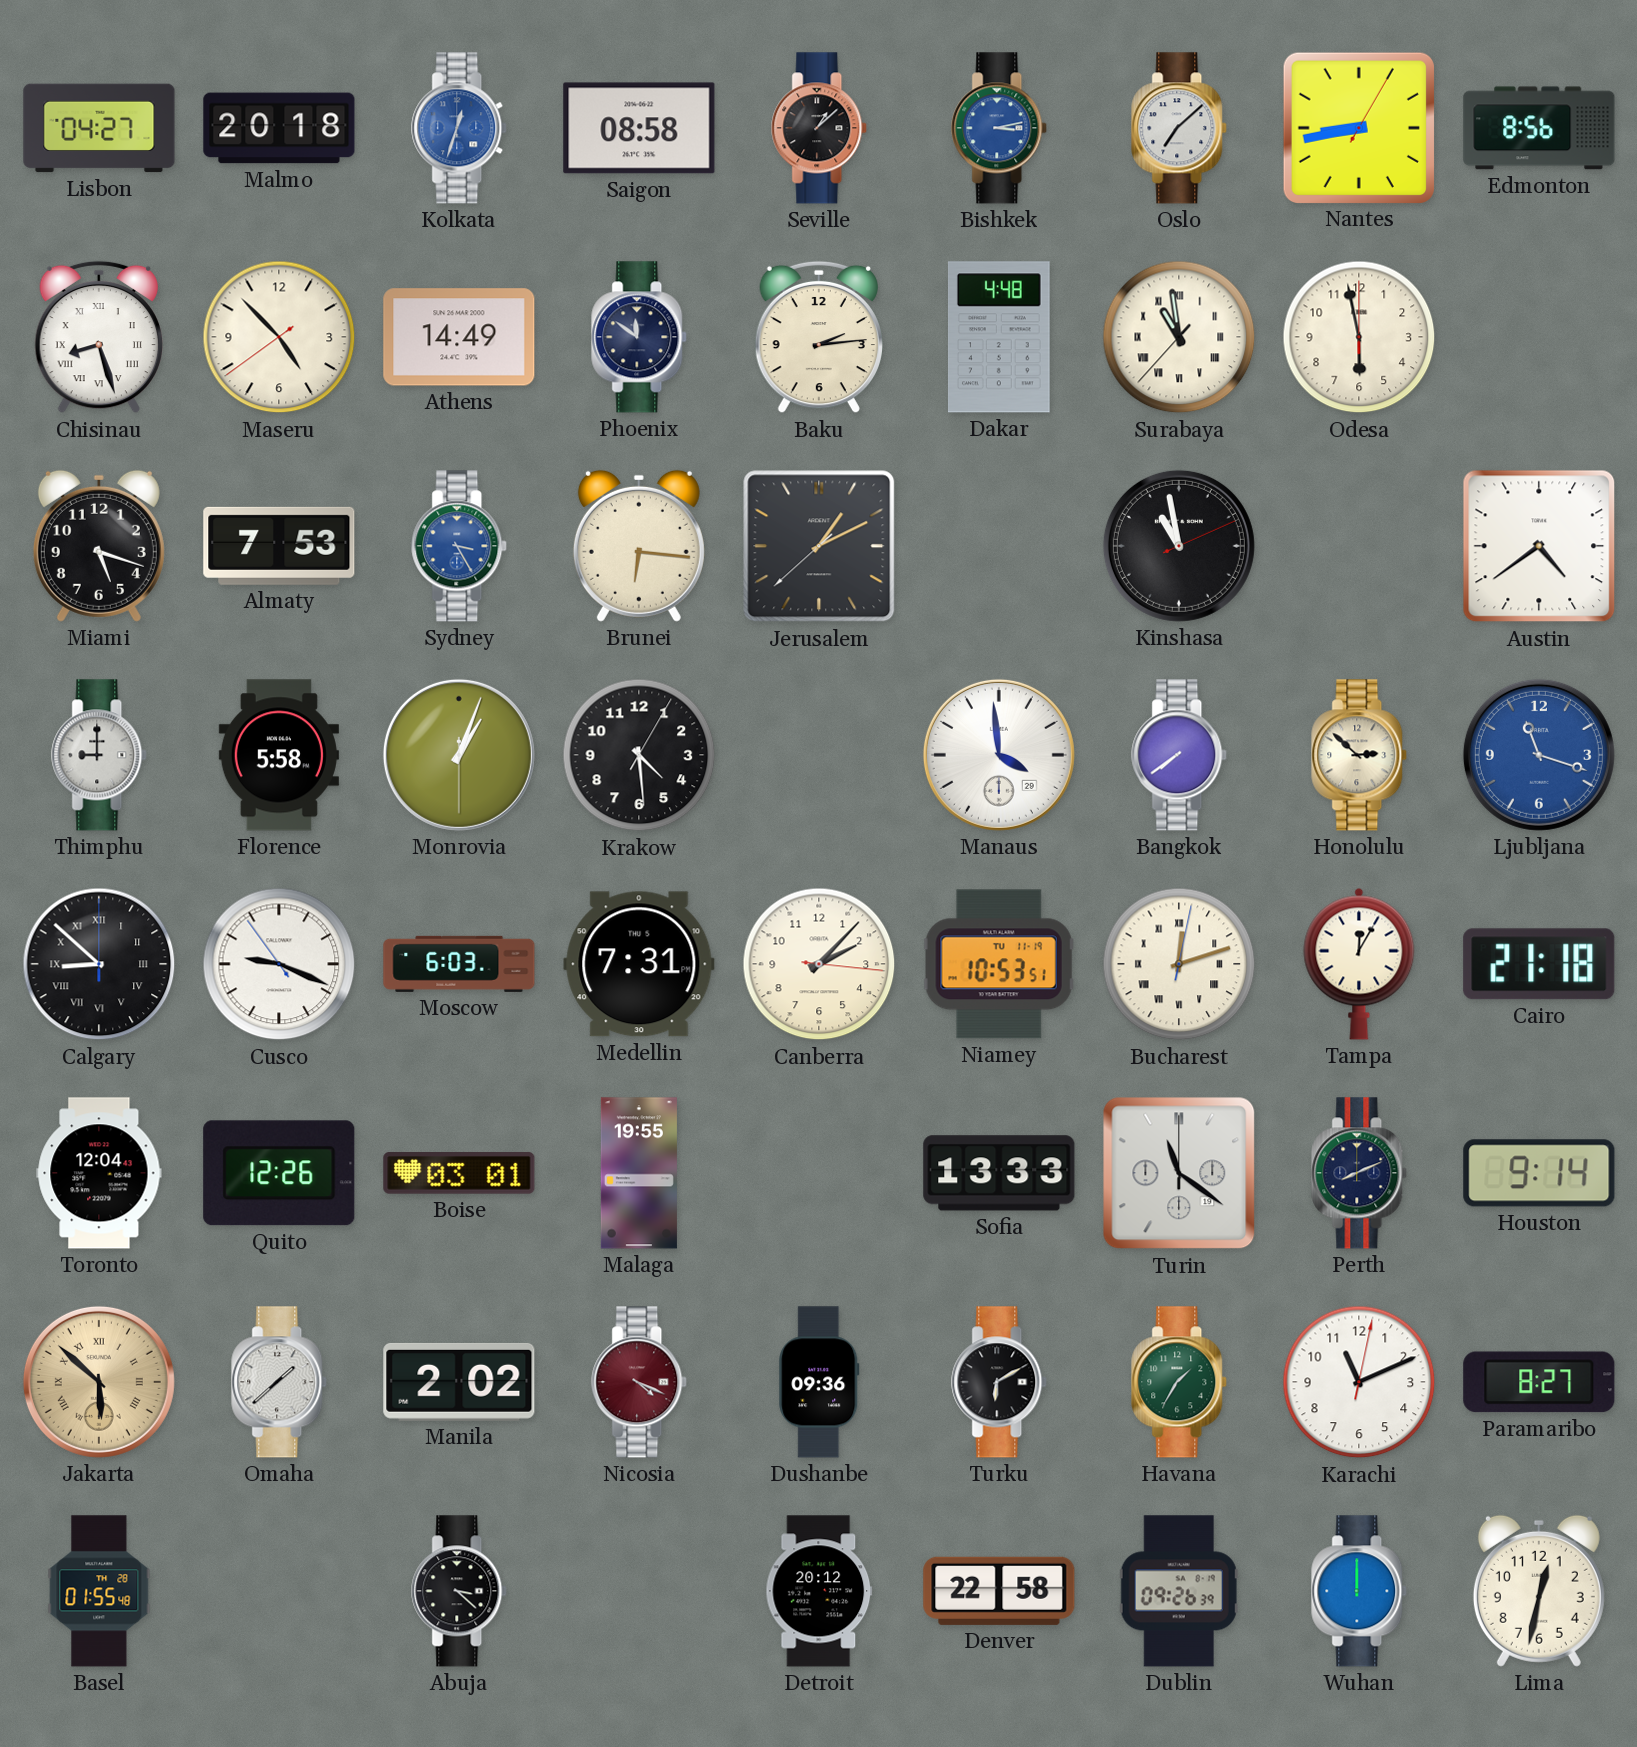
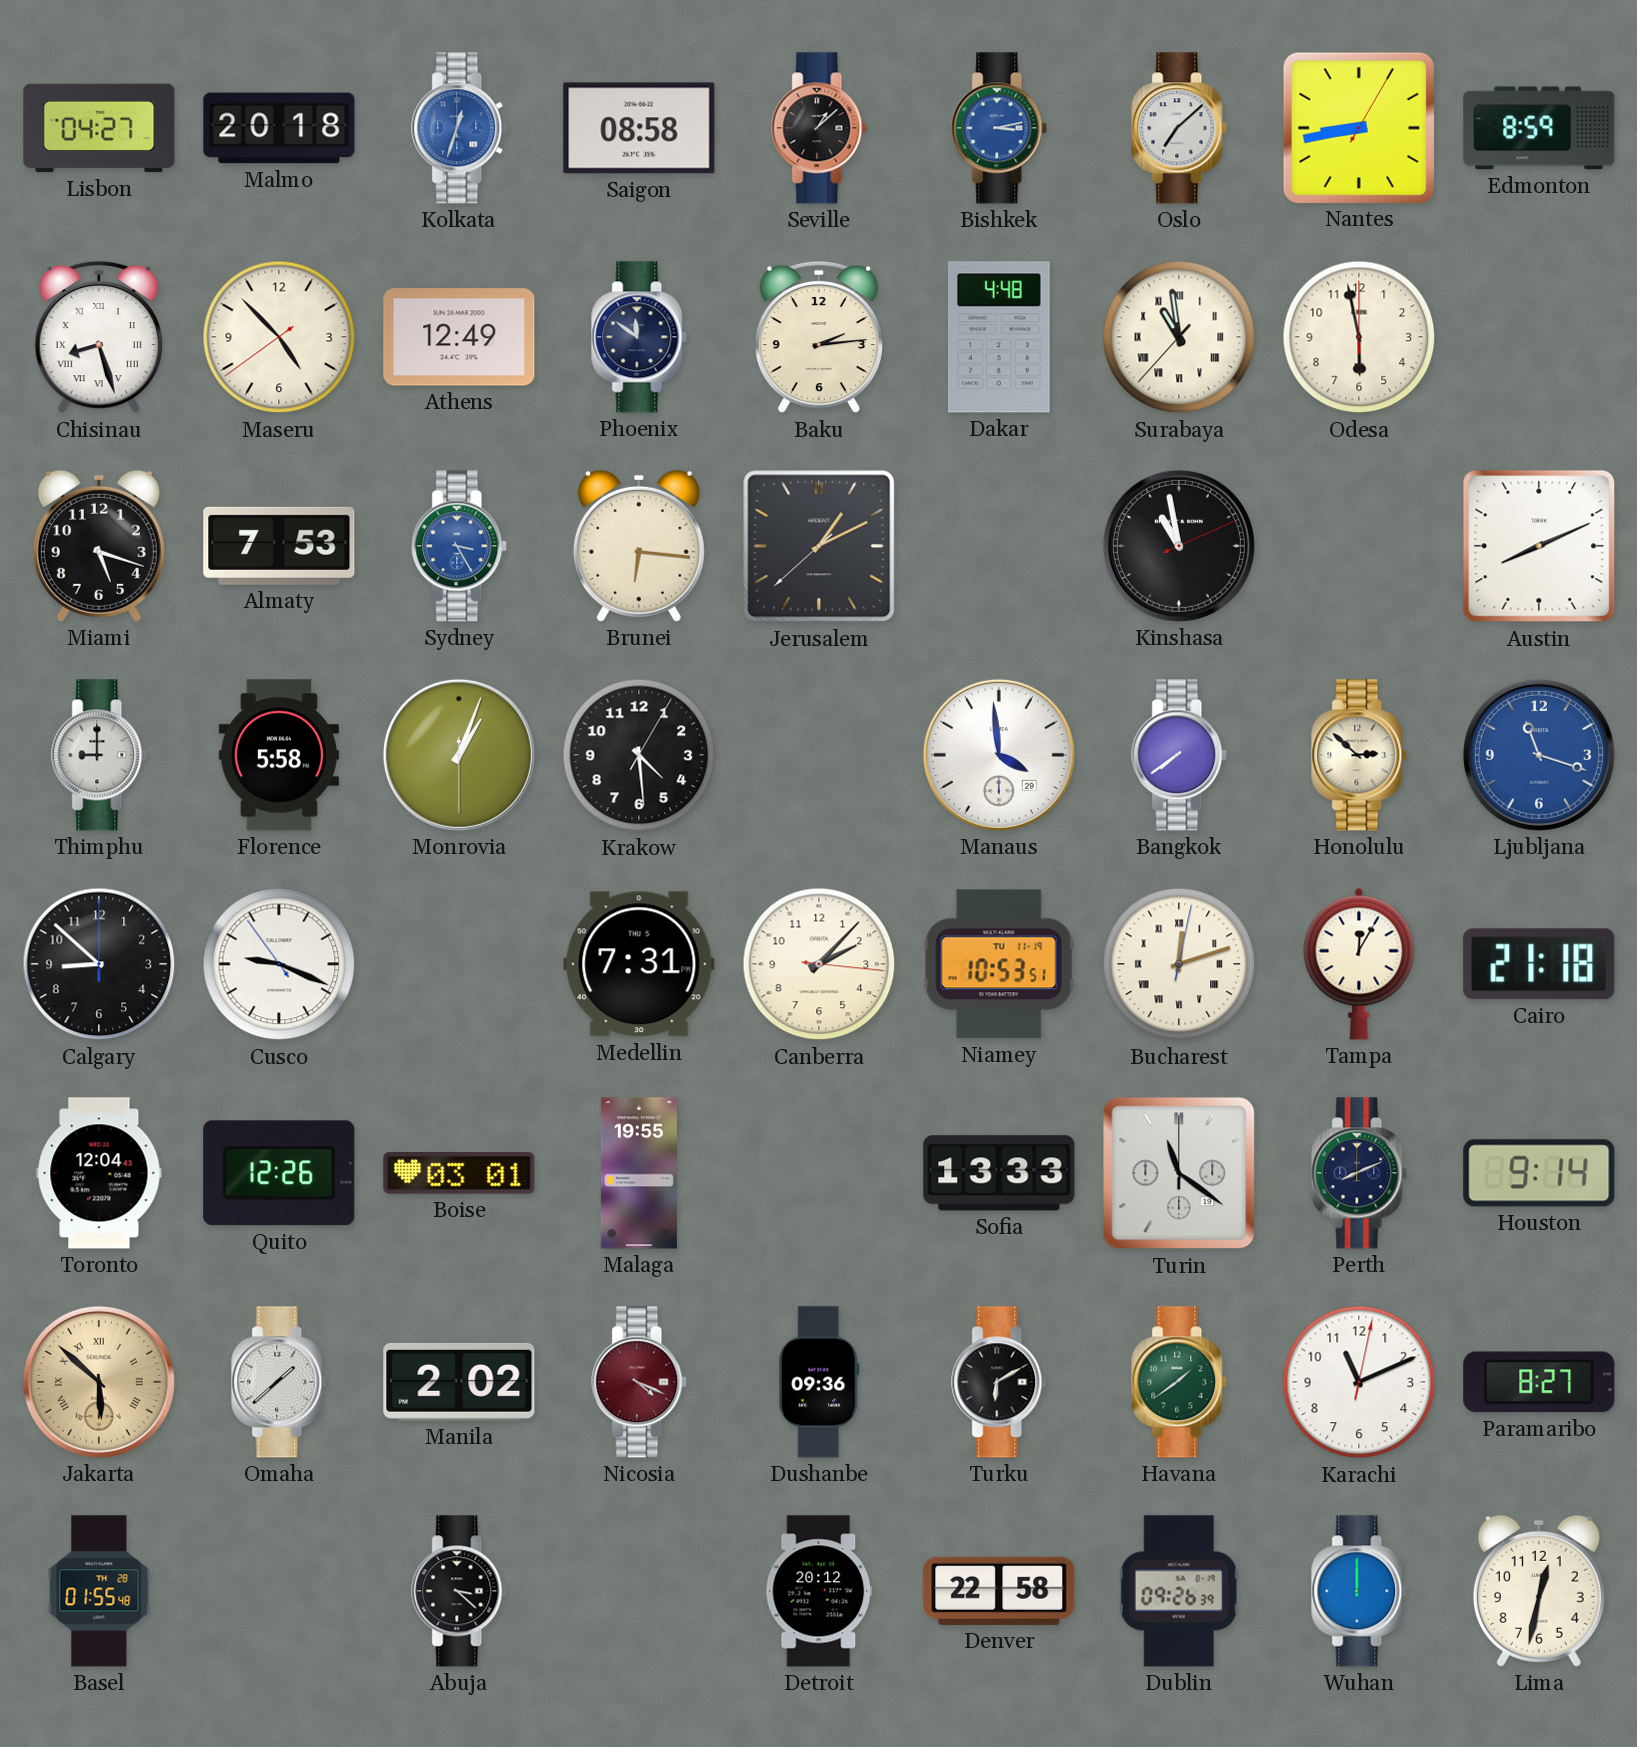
Edmonton: 8:56 -> 8:59
Athens: 14:49 -> 12:49
Austin: 4:39 -> 8:11
Calgary numerals: Roman -> Arabic
Moscow: 6:03 -> none
Havana: 1:35 -> 1:39
